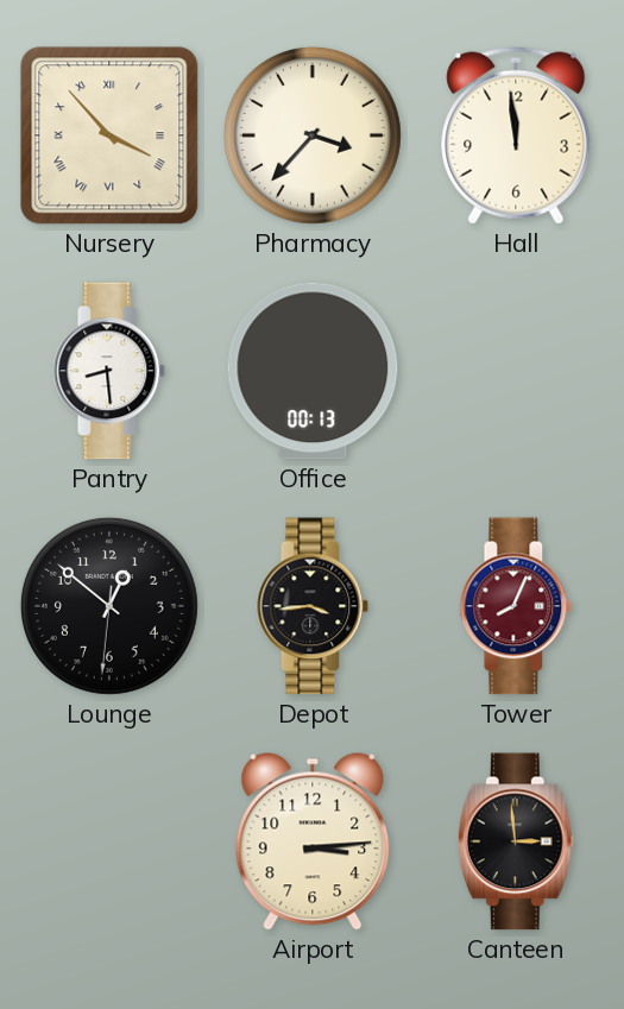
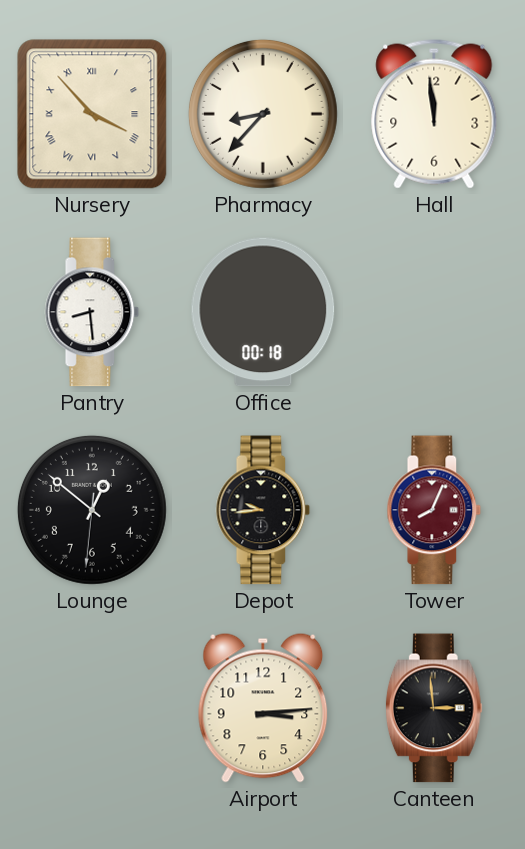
Pharmacy: 3:37 -> 8:37
Office: 00:13 -> 00:18
Depot: 3:44 -> 9:44
